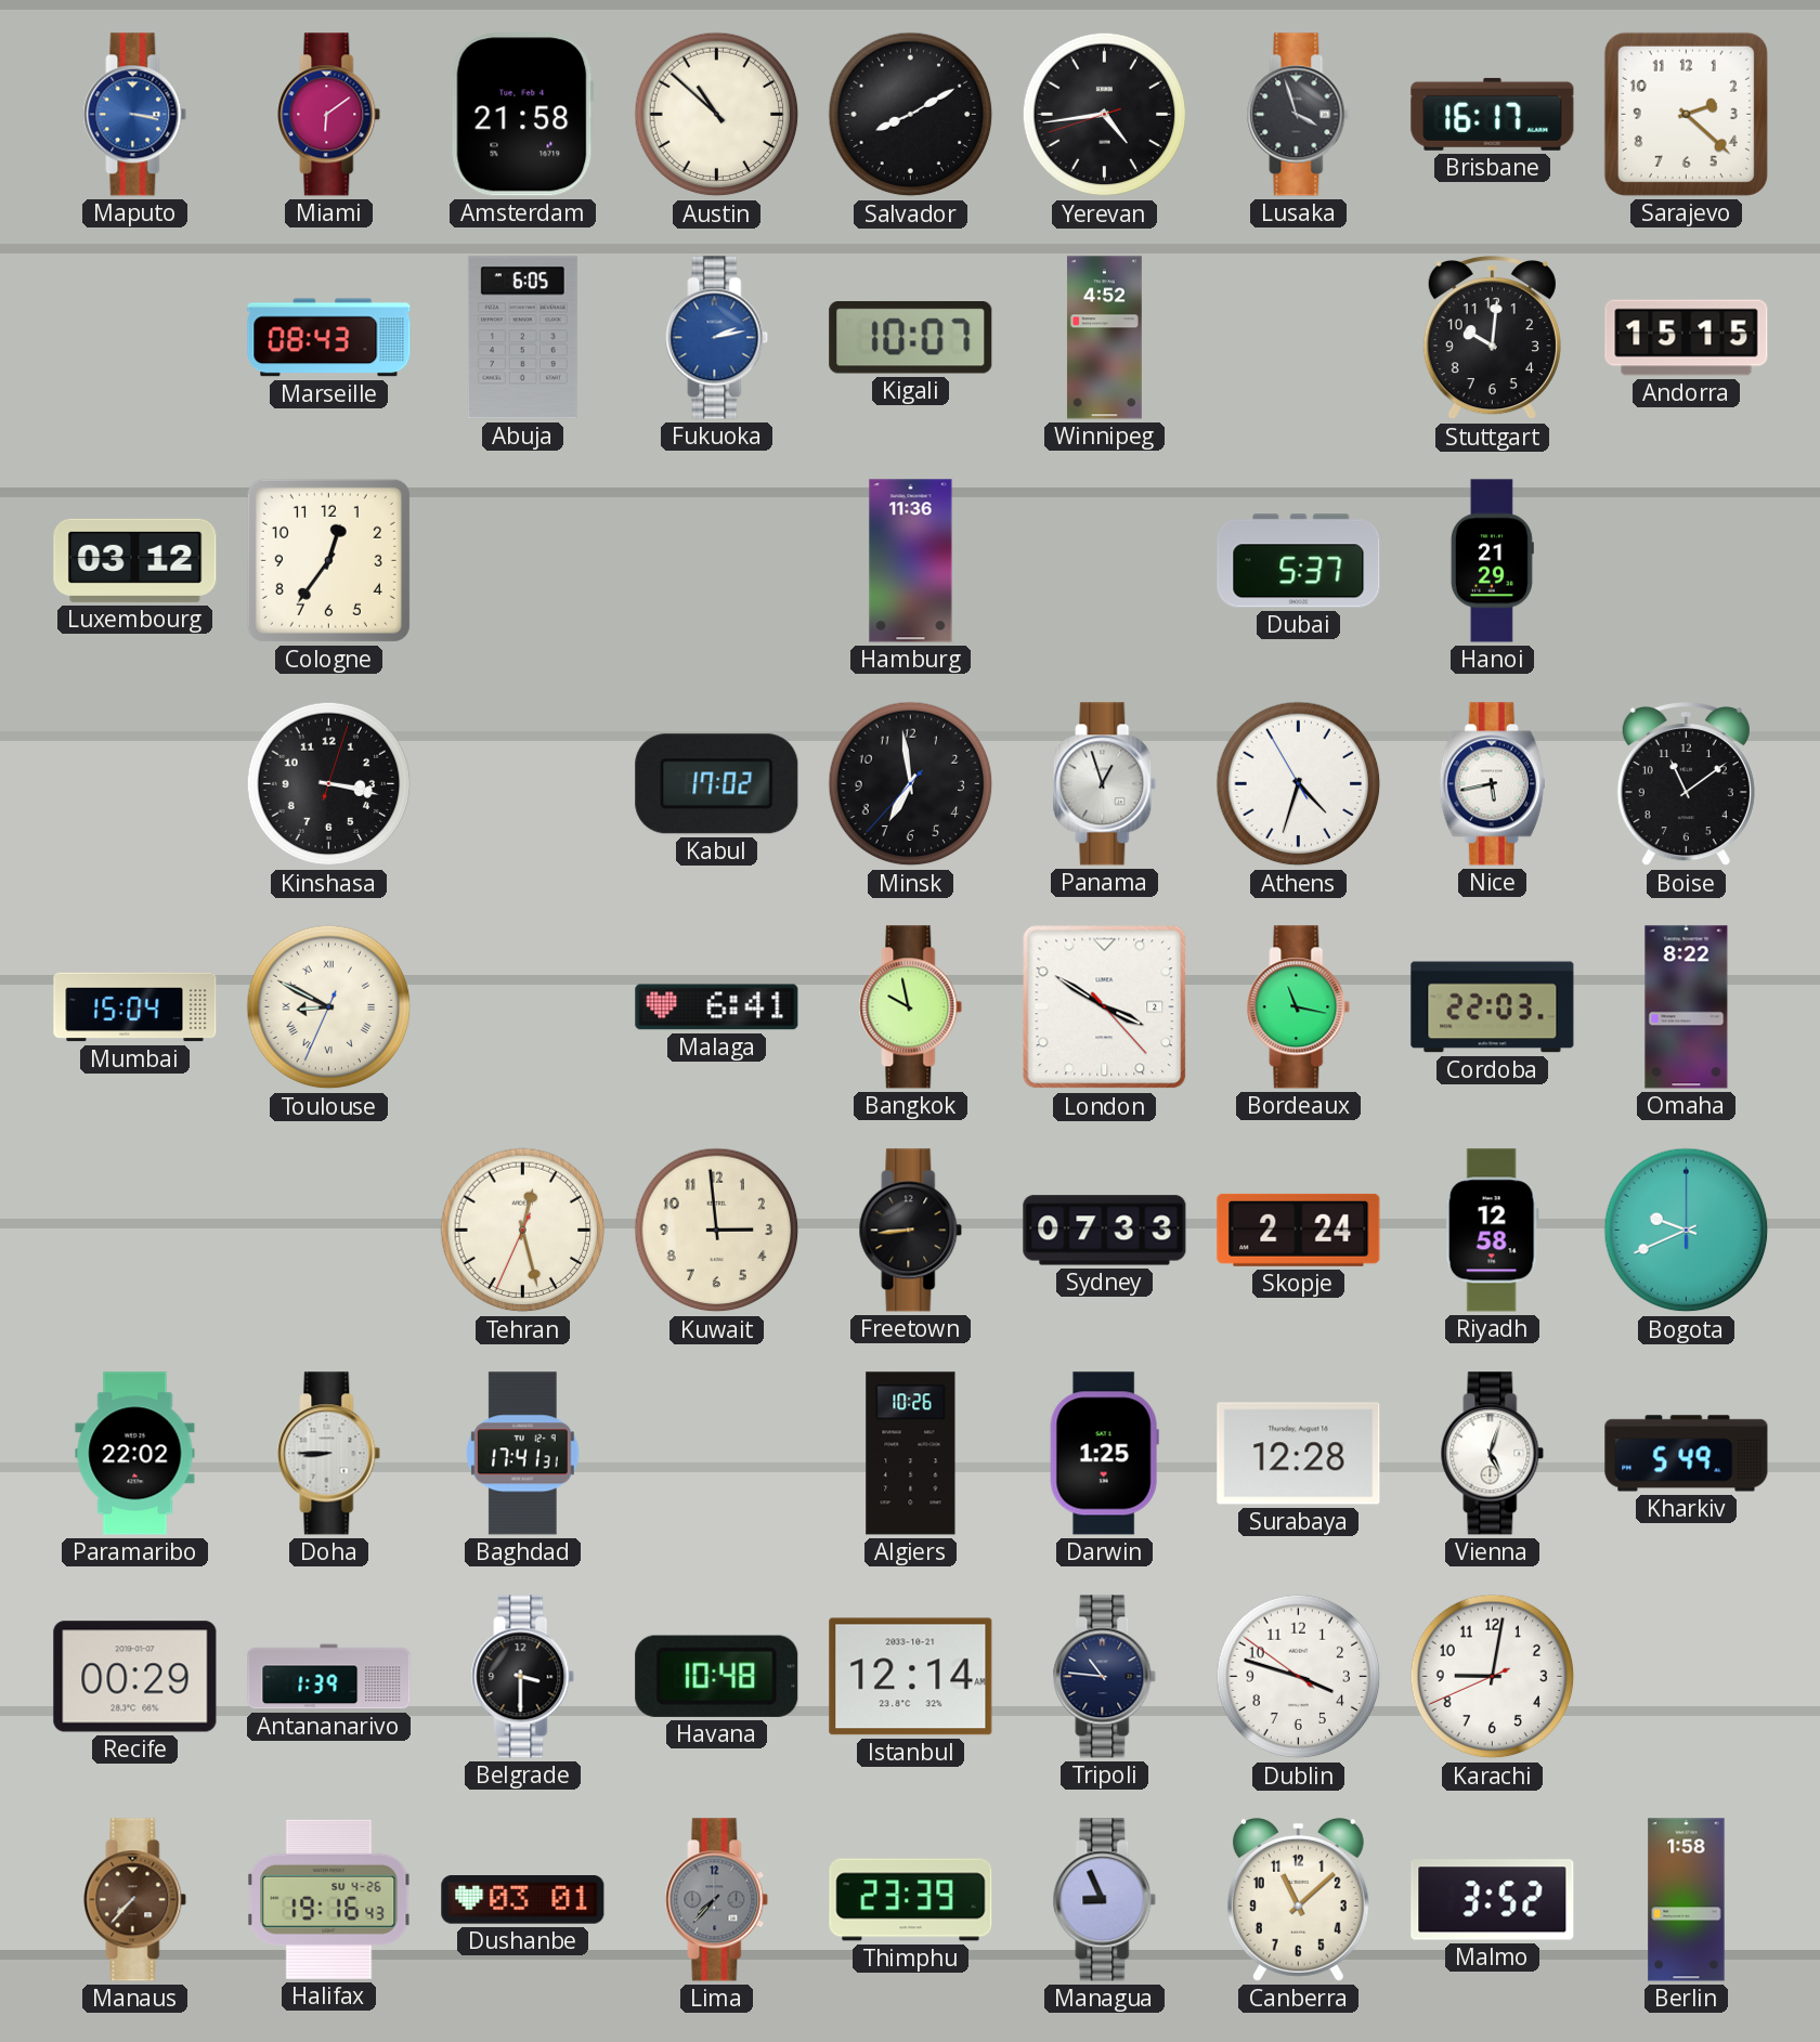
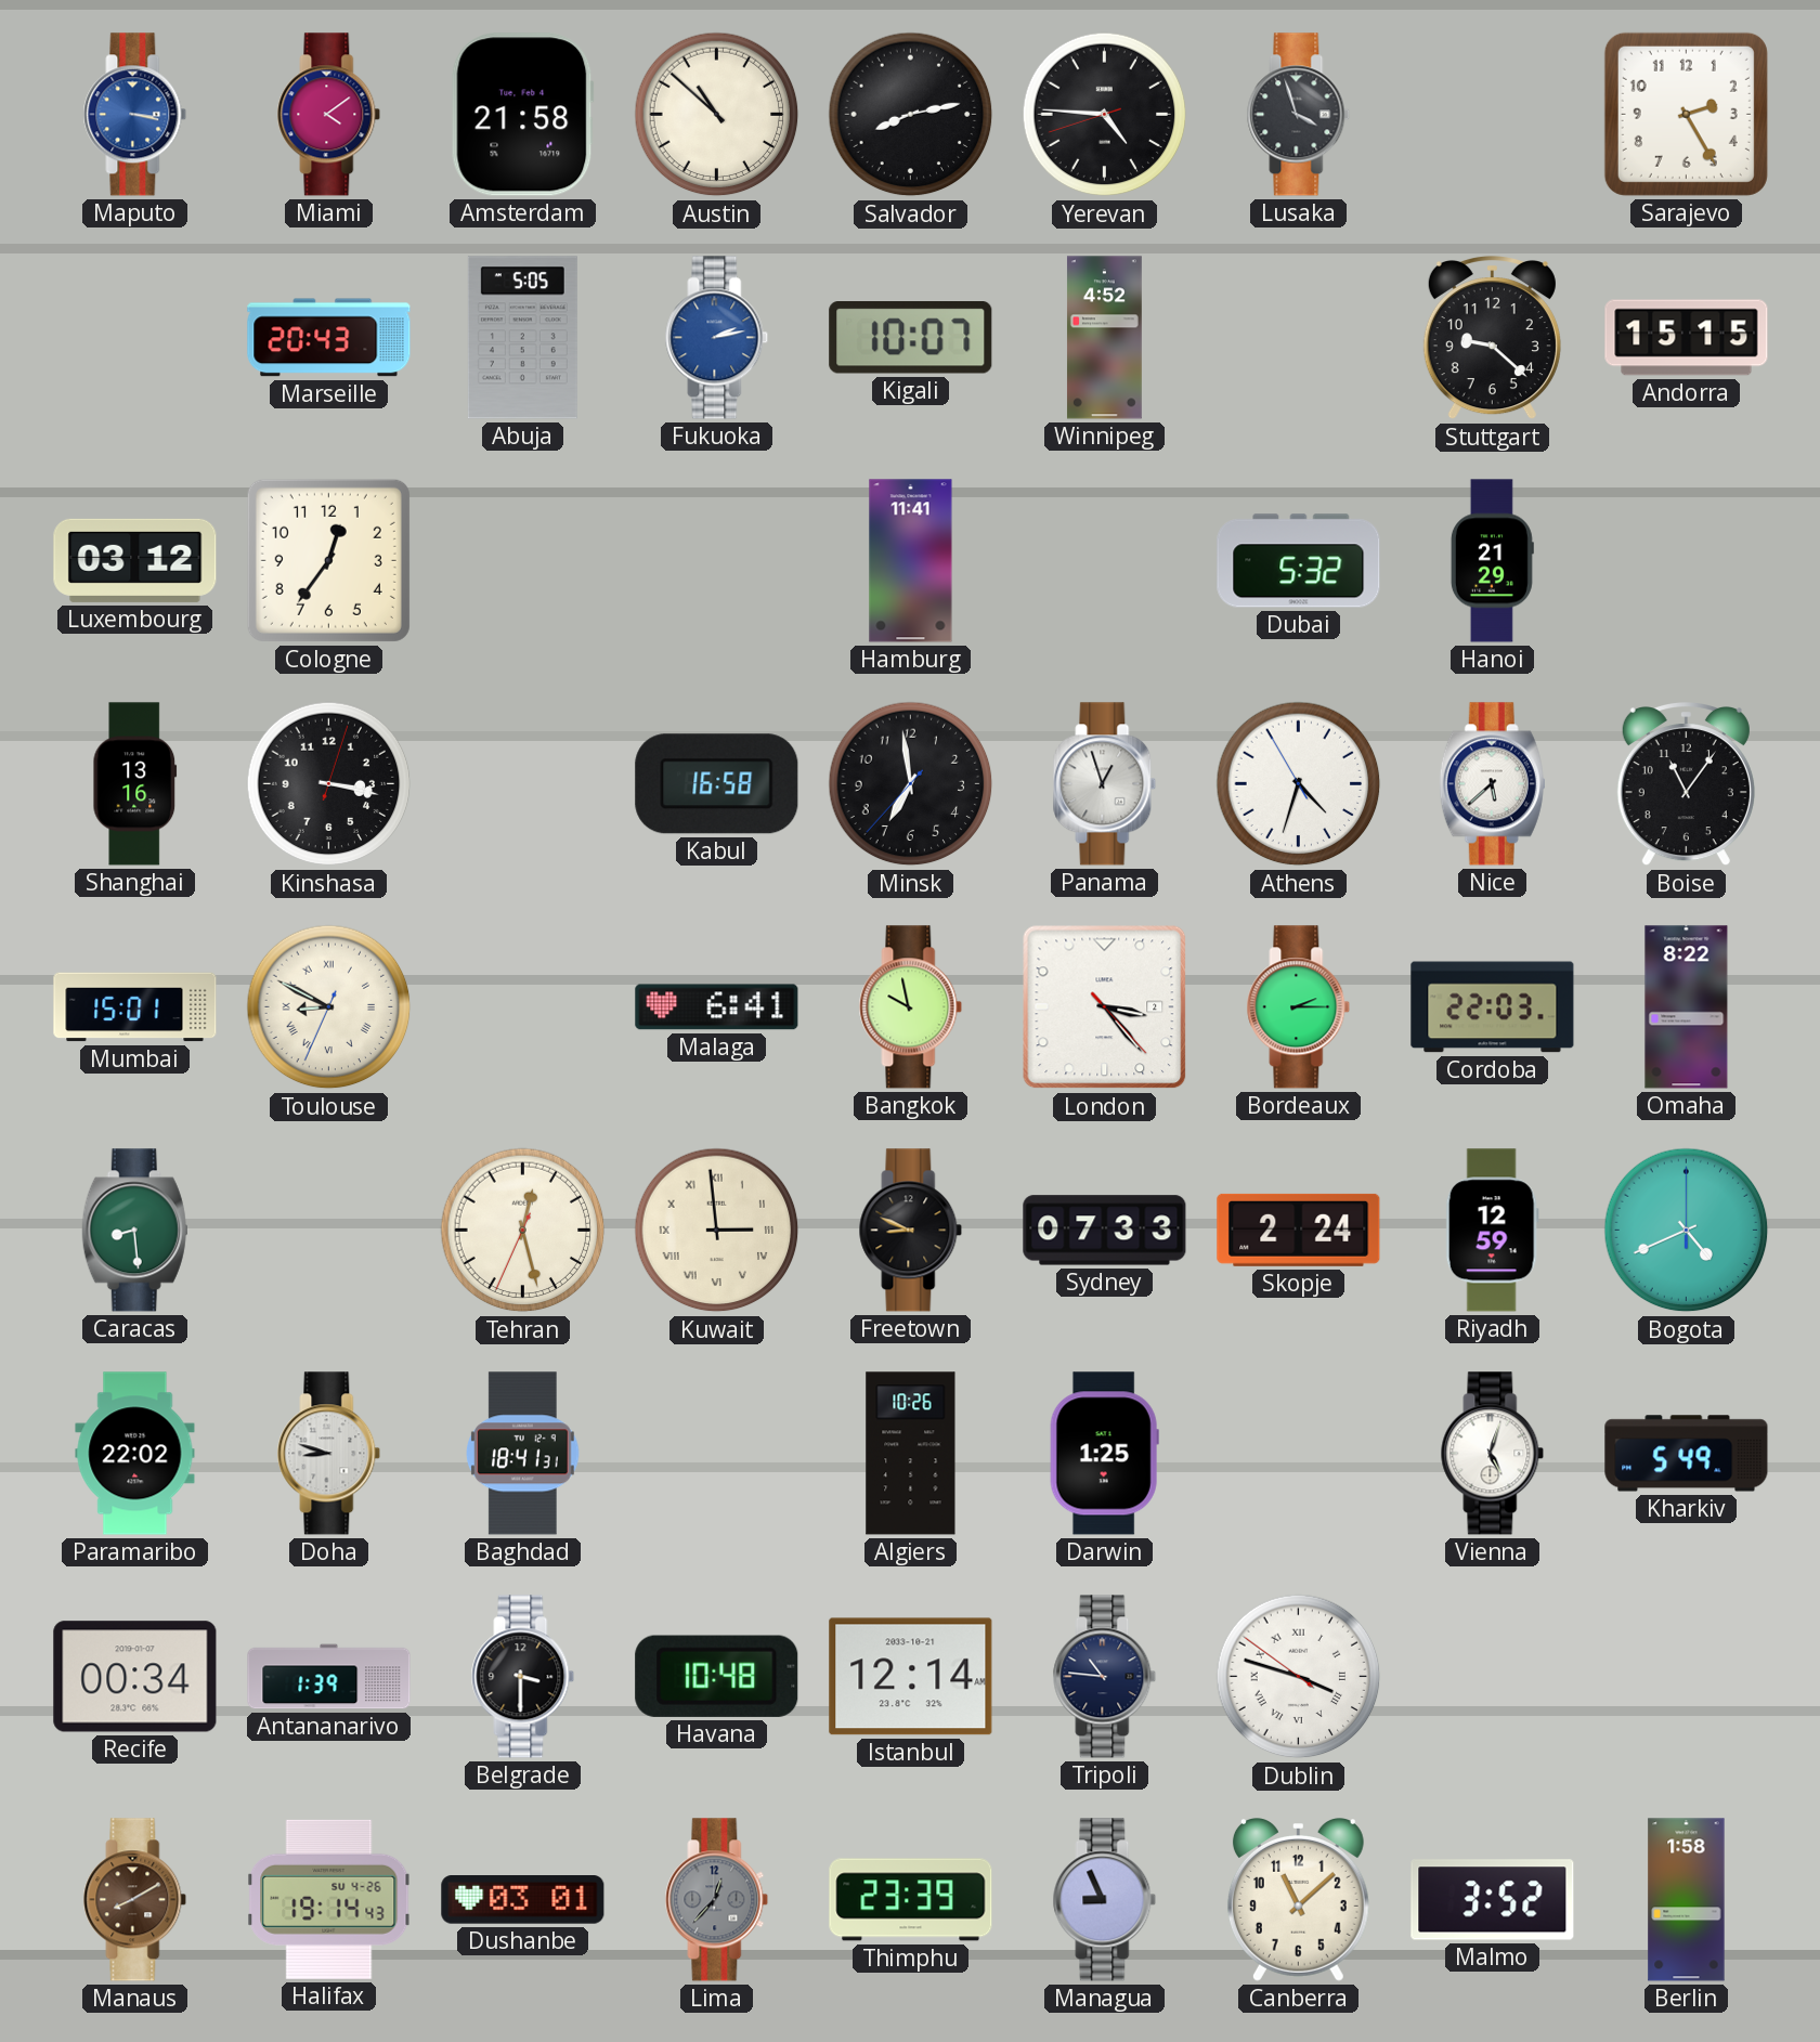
Miami: 6:09 -> 4:09
Salvador: 8:10 -> 8:13
Yerevan: 4:43 -> 4:45
Brisbane: 16:17 -> none
Sarajevo: 2:22 -> 2:25
Marseille: 08:43 -> 20:43
Abuja: 6:05 -> 5:05
Stuttgart: 10:01 -> 9:22
Hamburg: 11:36 -> 11:41
Dubai: 5:37 -> 5:32
Shanghai: none -> 13:16
Kabul: 17:02 -> 16:58
Nice: 5:43 -> 5:38
Boise: 11:09 -> 11:06
Mumbai: 15:04 -> 15:01
London: 3:50 -> 3:23
Bordeaux: 11:17 -> 2:15
Caracas: none -> 8:29
Kuwait numerals: Arabic -> Roman
Freetown: 8:44 -> 8:49
Riyadh: 12:58 -> 12:59
Bogota: 9:41 -> 4:41
Doha: 8:45 -> 8:48
Baghdad: 17:41 -> 18:41
Surabaya: 12:28 -> none
Recife: 00:29 -> 00:34
Dublin numerals: Arabic -> Roman
Karachi: 9:01 -> none
Manaus: 7:37 -> 8:10
Halifax: 19:16 -> 19:14
Lima: 7:37 -> 12:37
